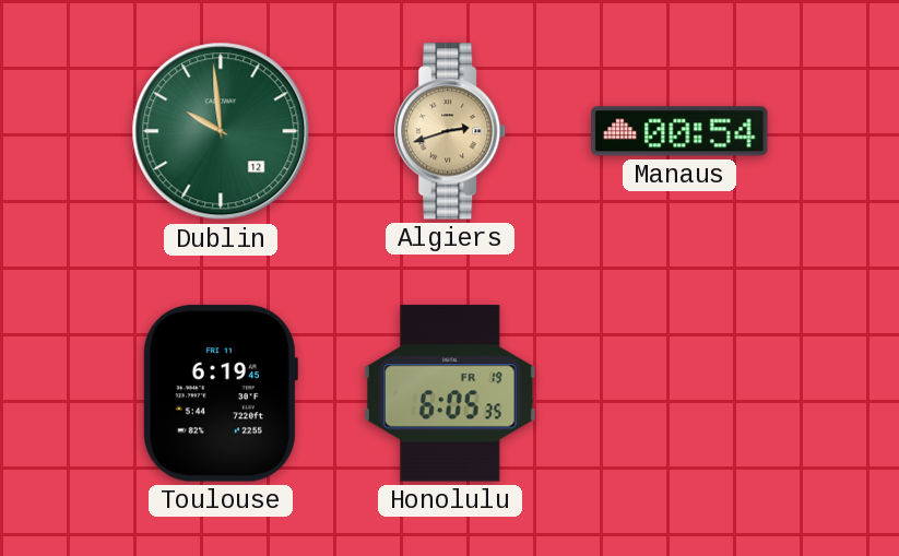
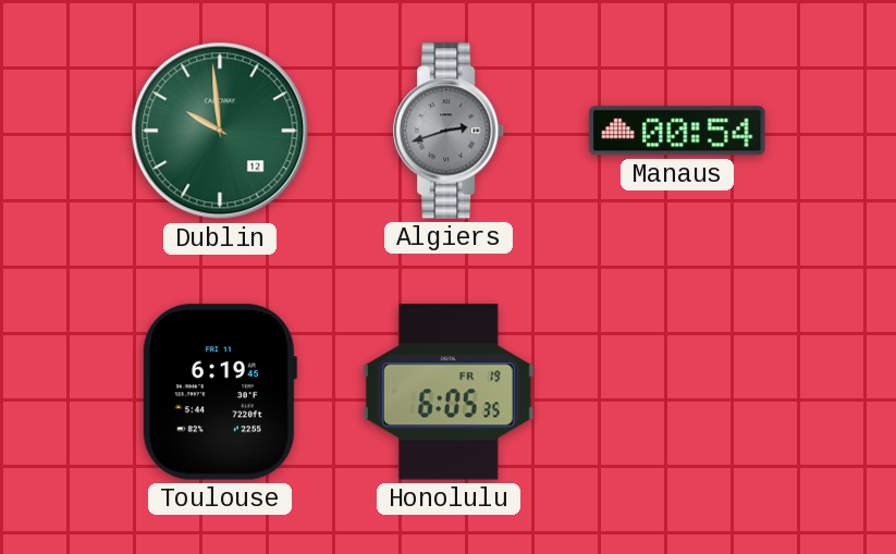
Algiers dial: champagne -> grey
